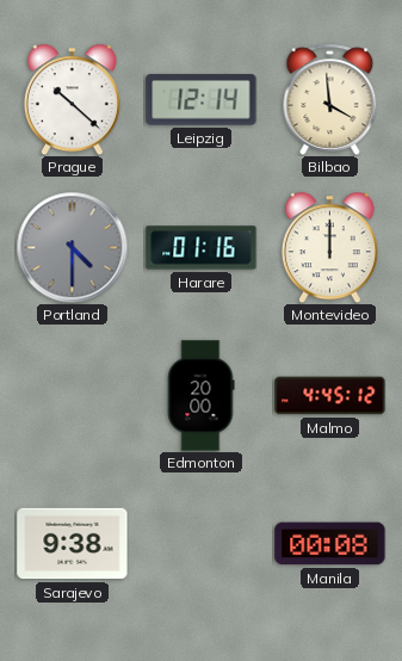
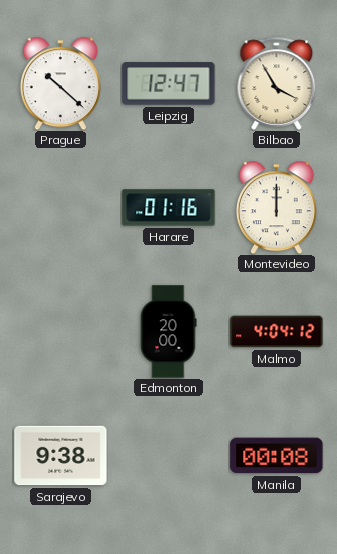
Leipzig: 12:14 -> 12:47
Bilbao: 3:59 -> 3:55
Portland: 4:30 -> none
Malmo: 4:45 -> 4:04
